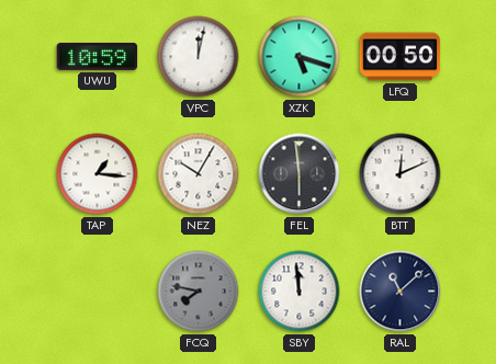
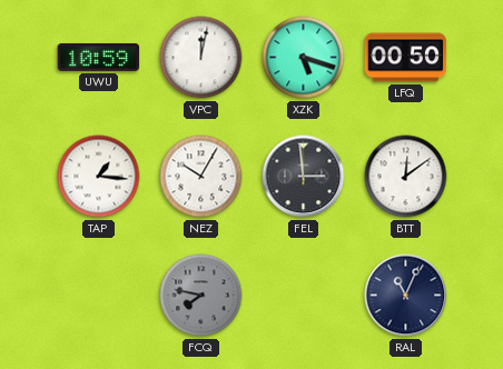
FEL: 5:59 -> 2:59
BTT: 12:11 -> 12:09
SBY: 11:59 -> none
RAL: 11:08 -> 11:04
